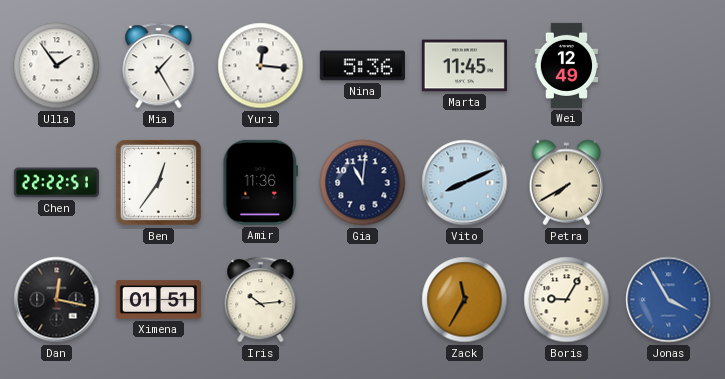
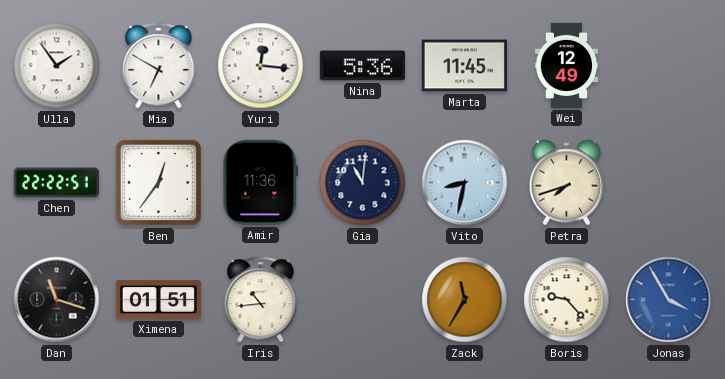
Mia: 1:25 -> 6:50
Vito: 8:11 -> 8:32
Petra: 7:40 -> 7:42
Dan: 12:17 -> 11:18
Iris: 10:14 -> 10:44
Boris: 9:05 -> 9:23
